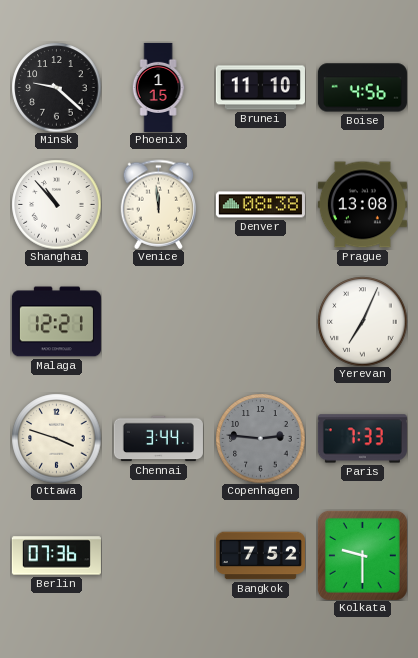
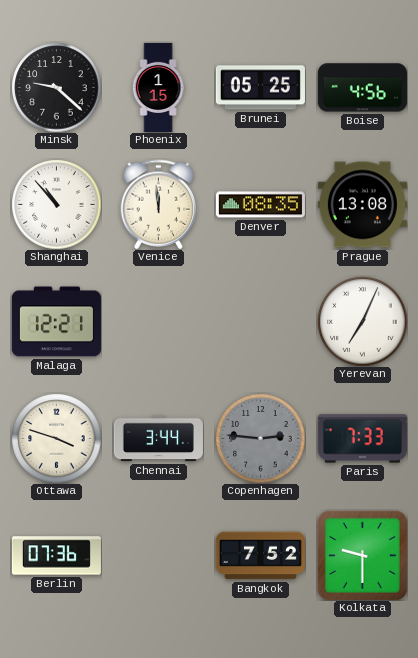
Brunei: 11:10 -> 05:25
Denver: 08:38 -> 08:35
